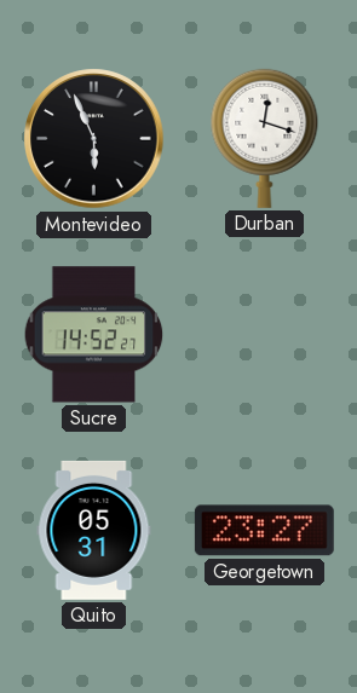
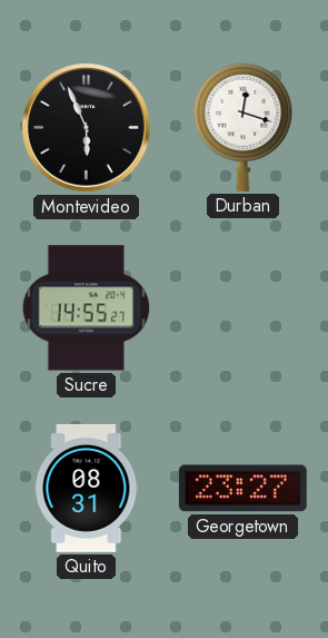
Sucre: 14:52 -> 14:55
Quito: 05:31 -> 08:31
